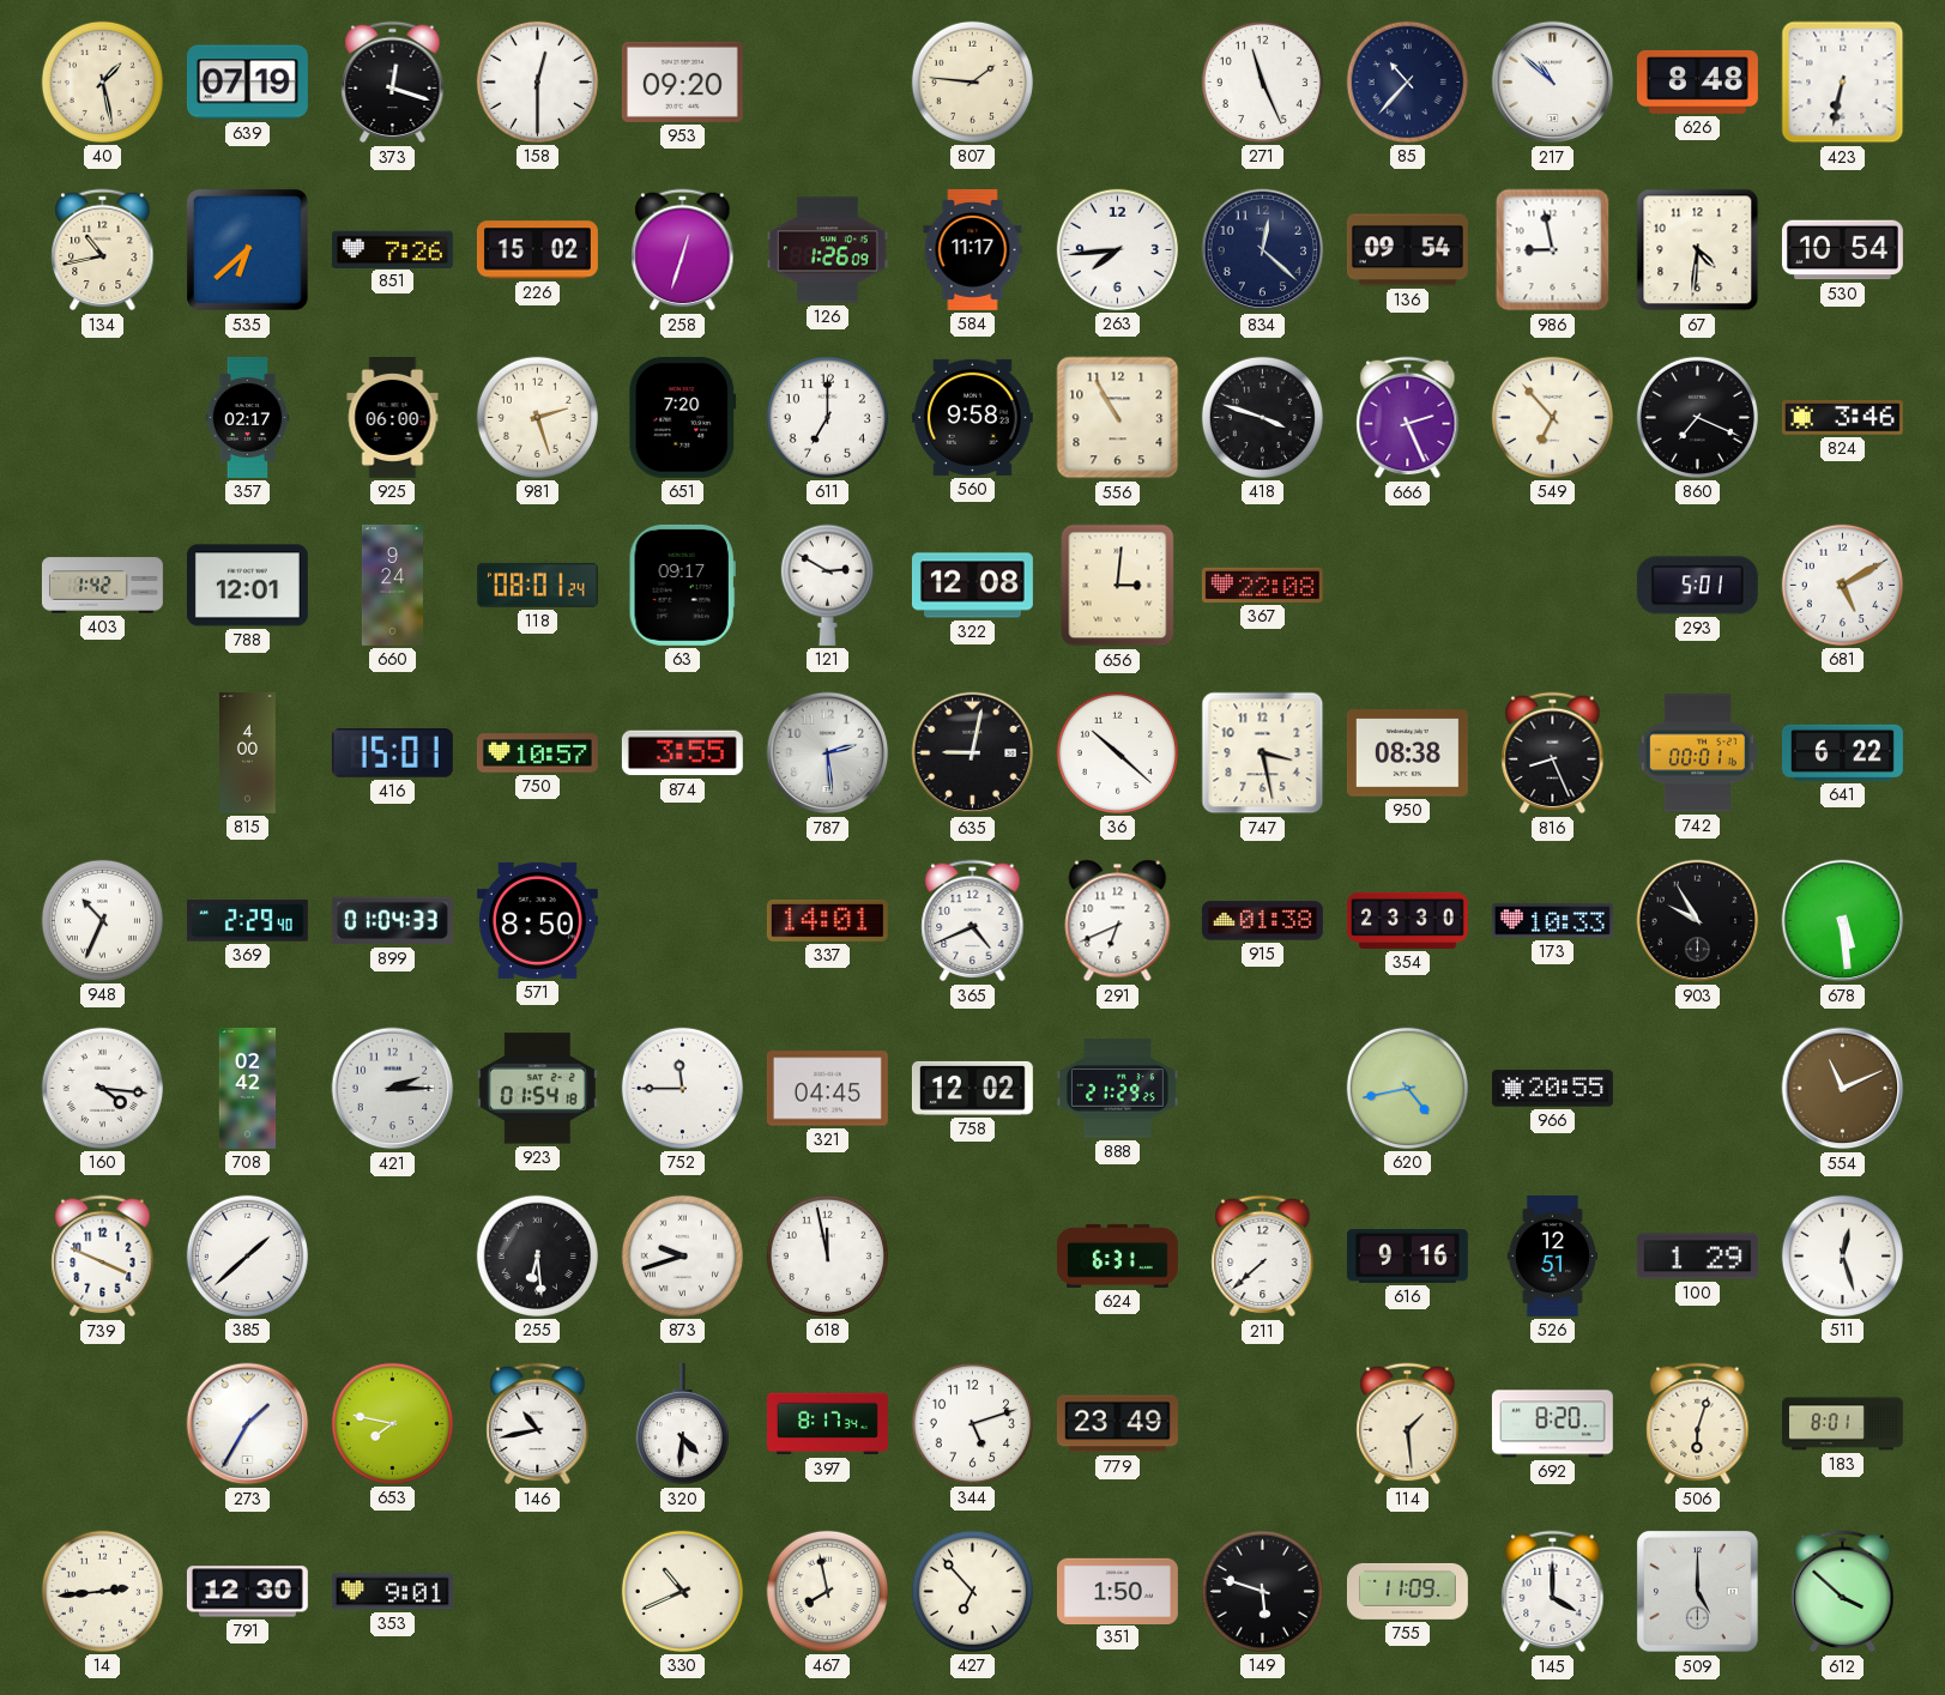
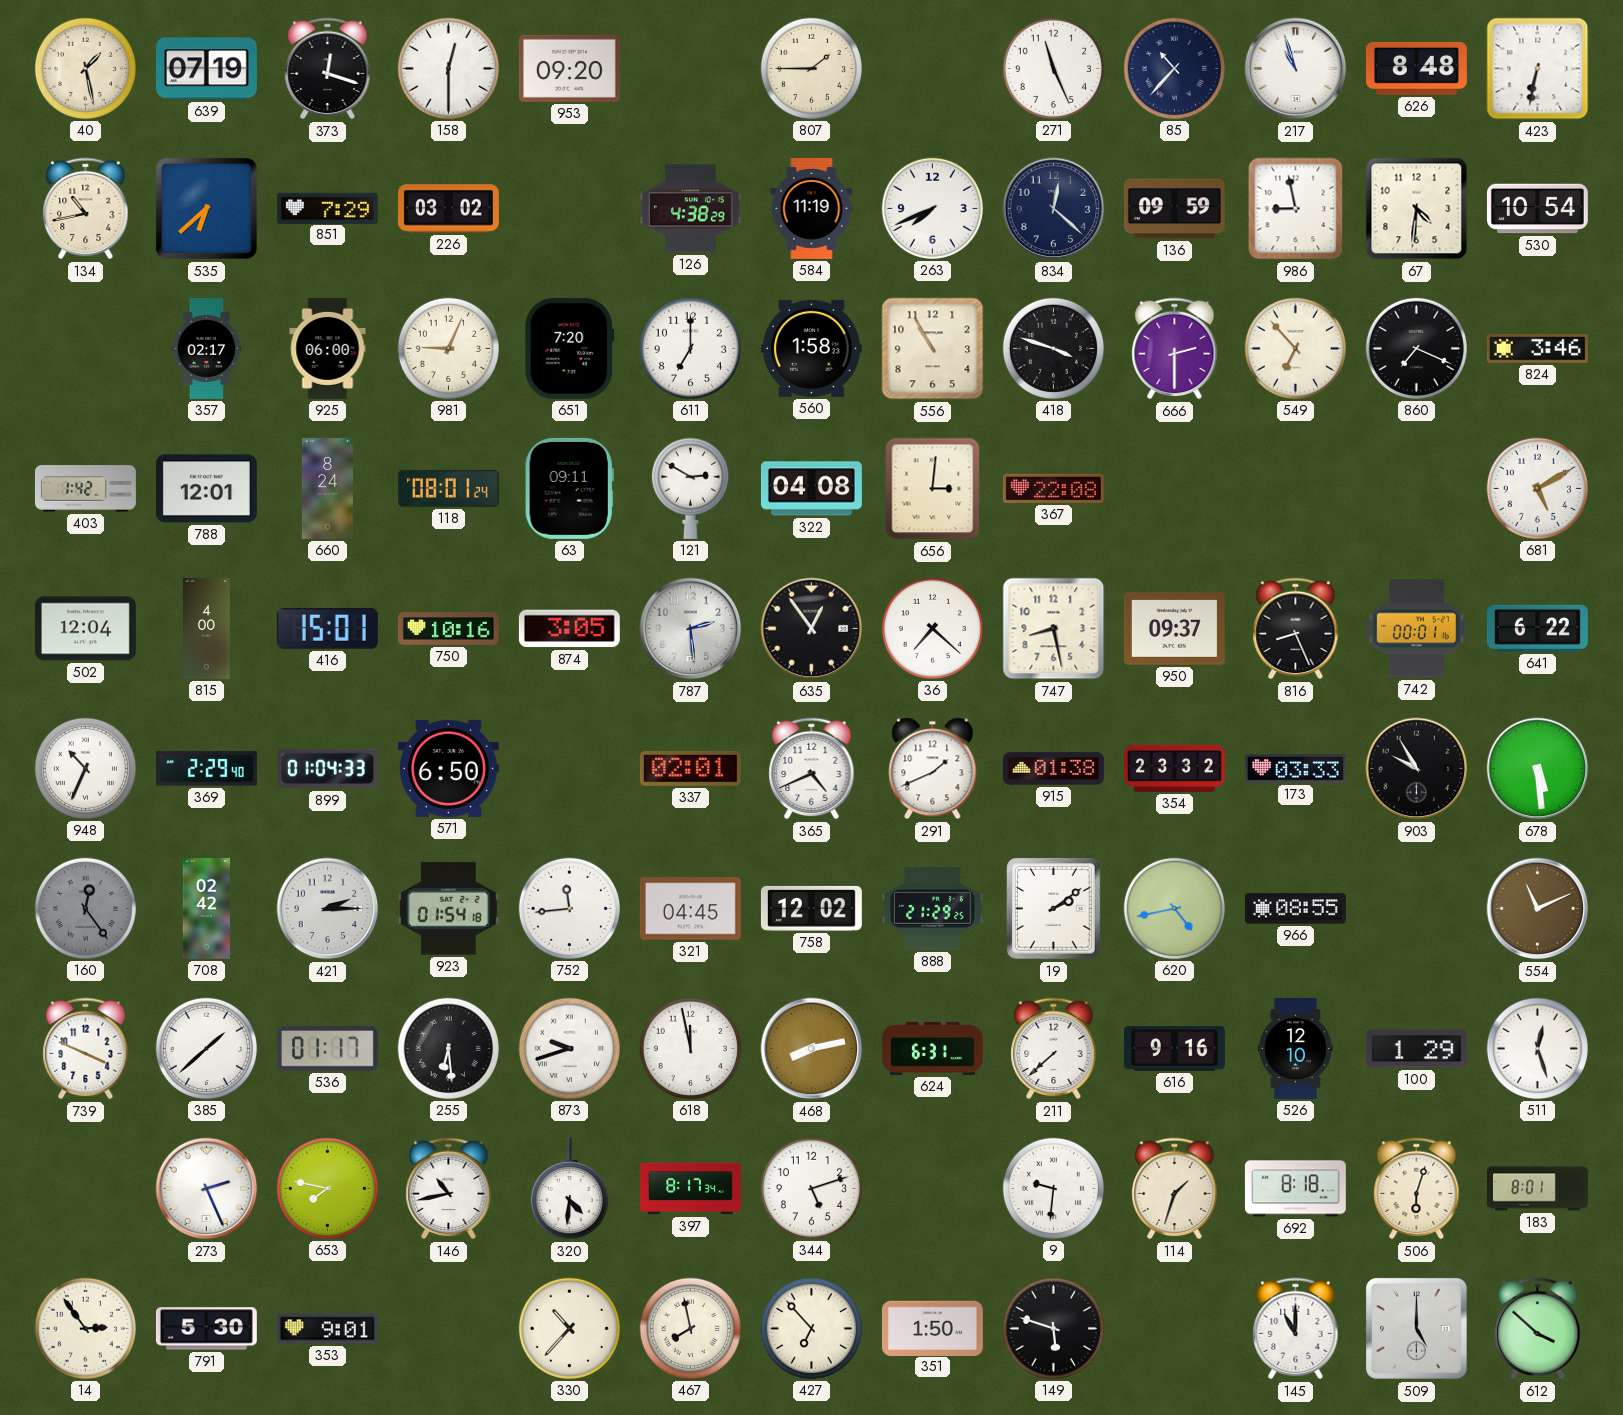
807: 1:46 -> 1:45
217: 10:52 -> 10:57
851: 7:26 -> 7:29
226: 15:02 -> 03:02
258: 12:33 -> none
126: 1:26 -> 4:38
584: 11:17 -> 11:19
263: 7:44 -> 7:41
136: 09:54 -> 09:59
981: 2:27 -> 9:04
560: 9:58 -> 1:58
666: 2:26 -> 2:30
660: 9:24 -> 8:24
63: 09:17 -> 09:11
322: 12:08 -> 04:08
293: 5:01 -> none
502: none -> 12:04
750: 10:57 -> 10:16
874: 3:55 -> 3:05
635: 9:02 -> 12:54
36: 10:22 -> 7:22
747: 3:28 -> 8:28
950: 08:38 -> 09:37
571: 8:50 -> 6:50
337: 14:01 -> 02:01
291: 6:41 -> 1:41
354: 23:30 -> 23:32
173: 10:33 -> 03:33
160: 4:16 -> 12:24
160 dial: white -> grey
752: 11:45 -> 11:44
19: none -> 2:09
966: 20:55 -> 08:55
536: none -> 01:17
468: none -> 8:13
526: 12:51 -> 12:10
273: 1:35 -> 2:26
779: 23:49 -> none
9: none -> 9:31
114: 1:29 -> 1:33
692: 8:20 -> 8:18
14: 2:44 -> 2:54
791: 12:30 -> 5:30
330: 10:41 -> 10:37
755: 11:09 -> none
145: 4:00 -> 11:00
